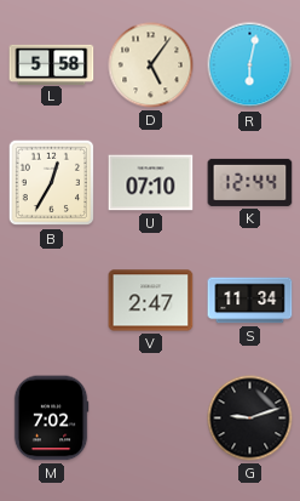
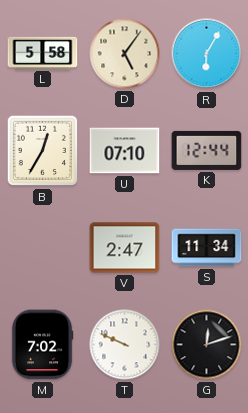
R: 6:02 -> 6:05
T: none -> 9:49
G: 9:12 -> 12:12
